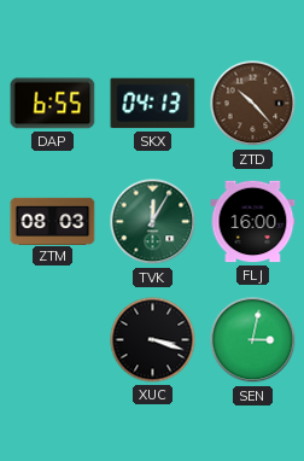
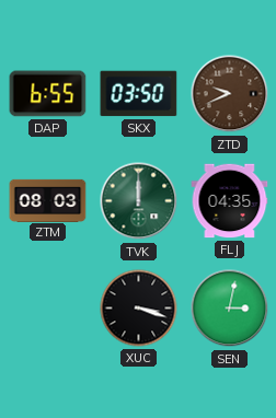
SKX: 04:13 -> 03:50
ZTD: 10:23 -> 9:41
TVK: 12:05 -> 12:00
FLJ: 16:00 -> 04:35
